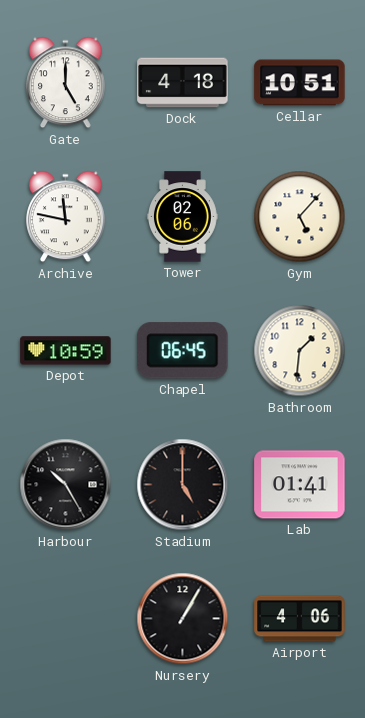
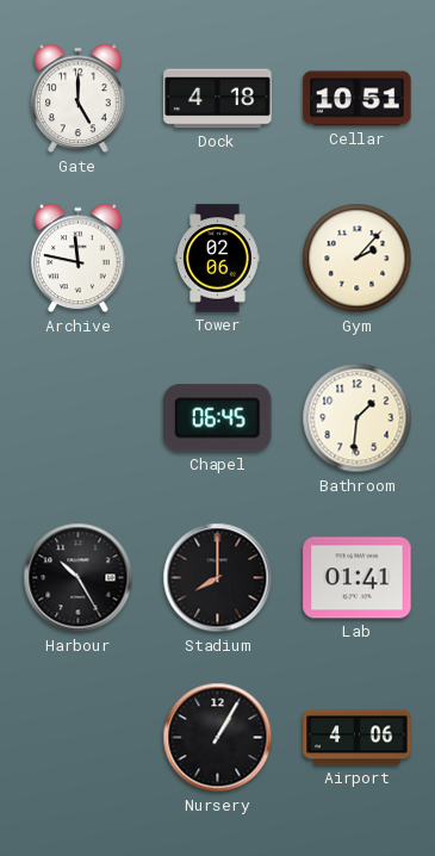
Gym: 5:07 -> 2:07
Depot: 10:59 -> none
Stadium: 5:00 -> 8:00
